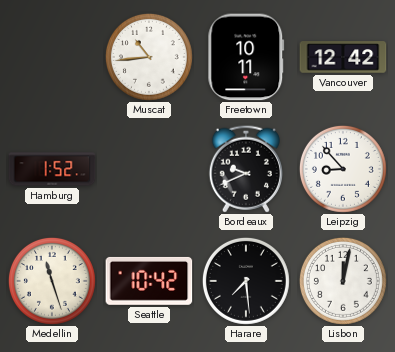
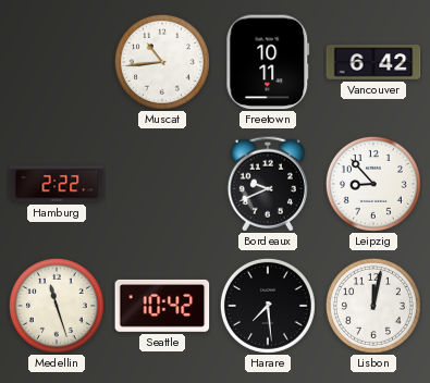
Vancouver: 12:42 -> 6:42
Hamburg: 1:52 -> 2:22
